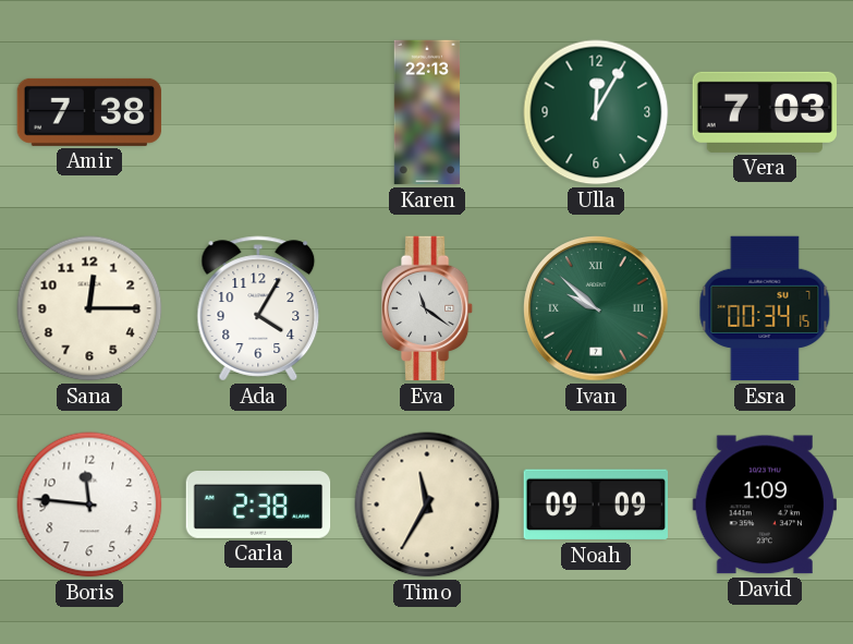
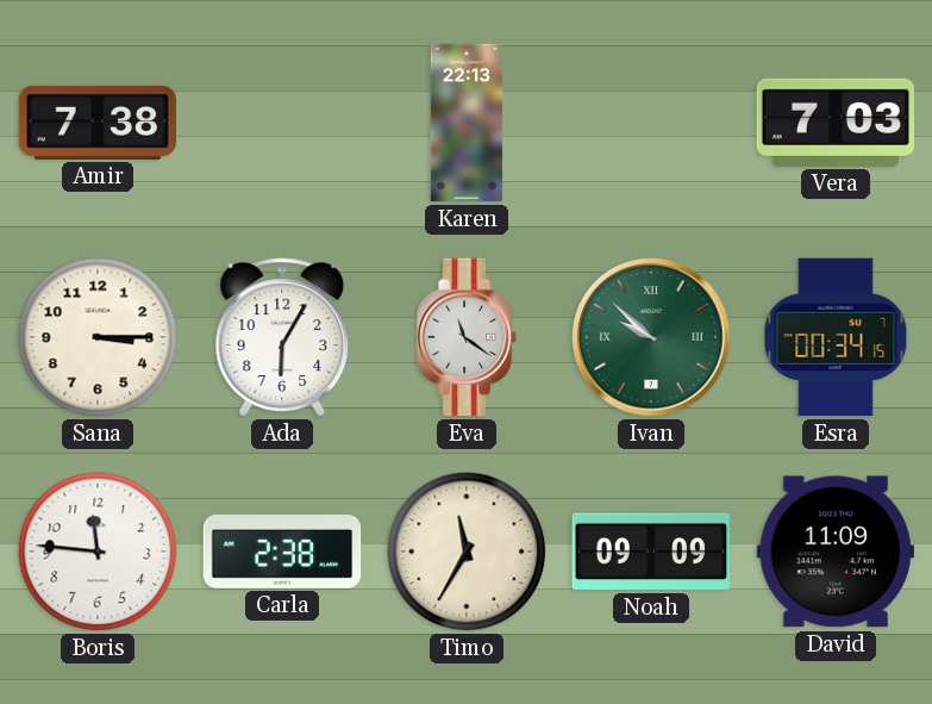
Ulla: 12:05 -> none
Sana: 12:15 -> 3:15
Ada: 4:05 -> 6:05
David: 1:09 -> 11:09
